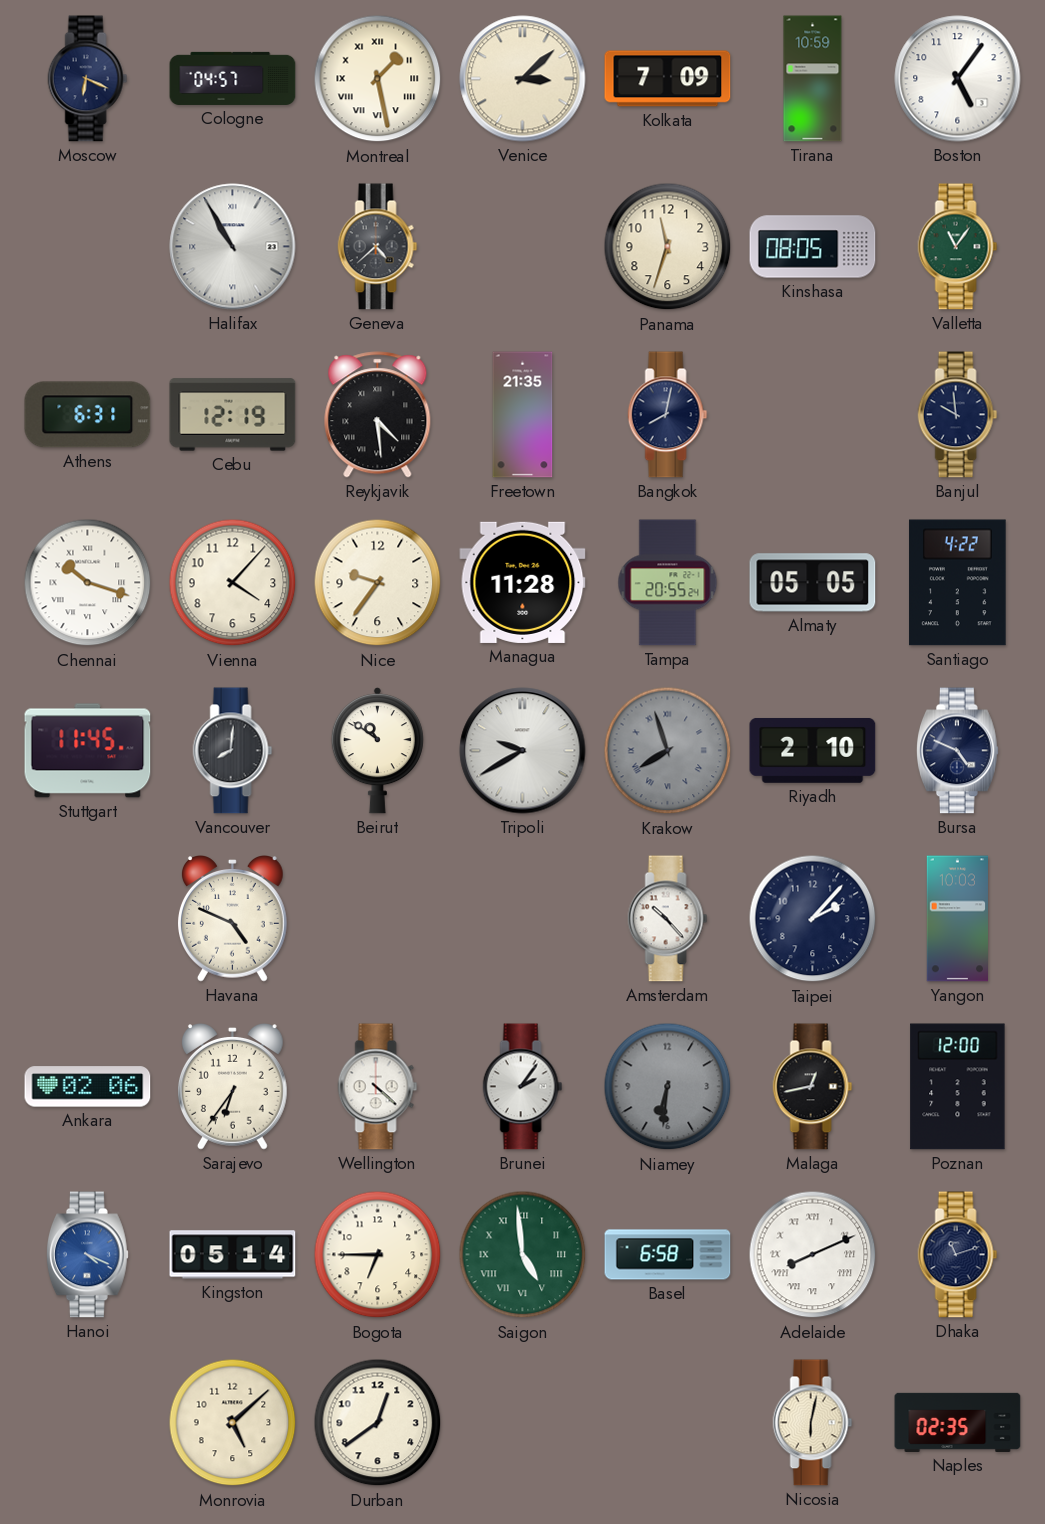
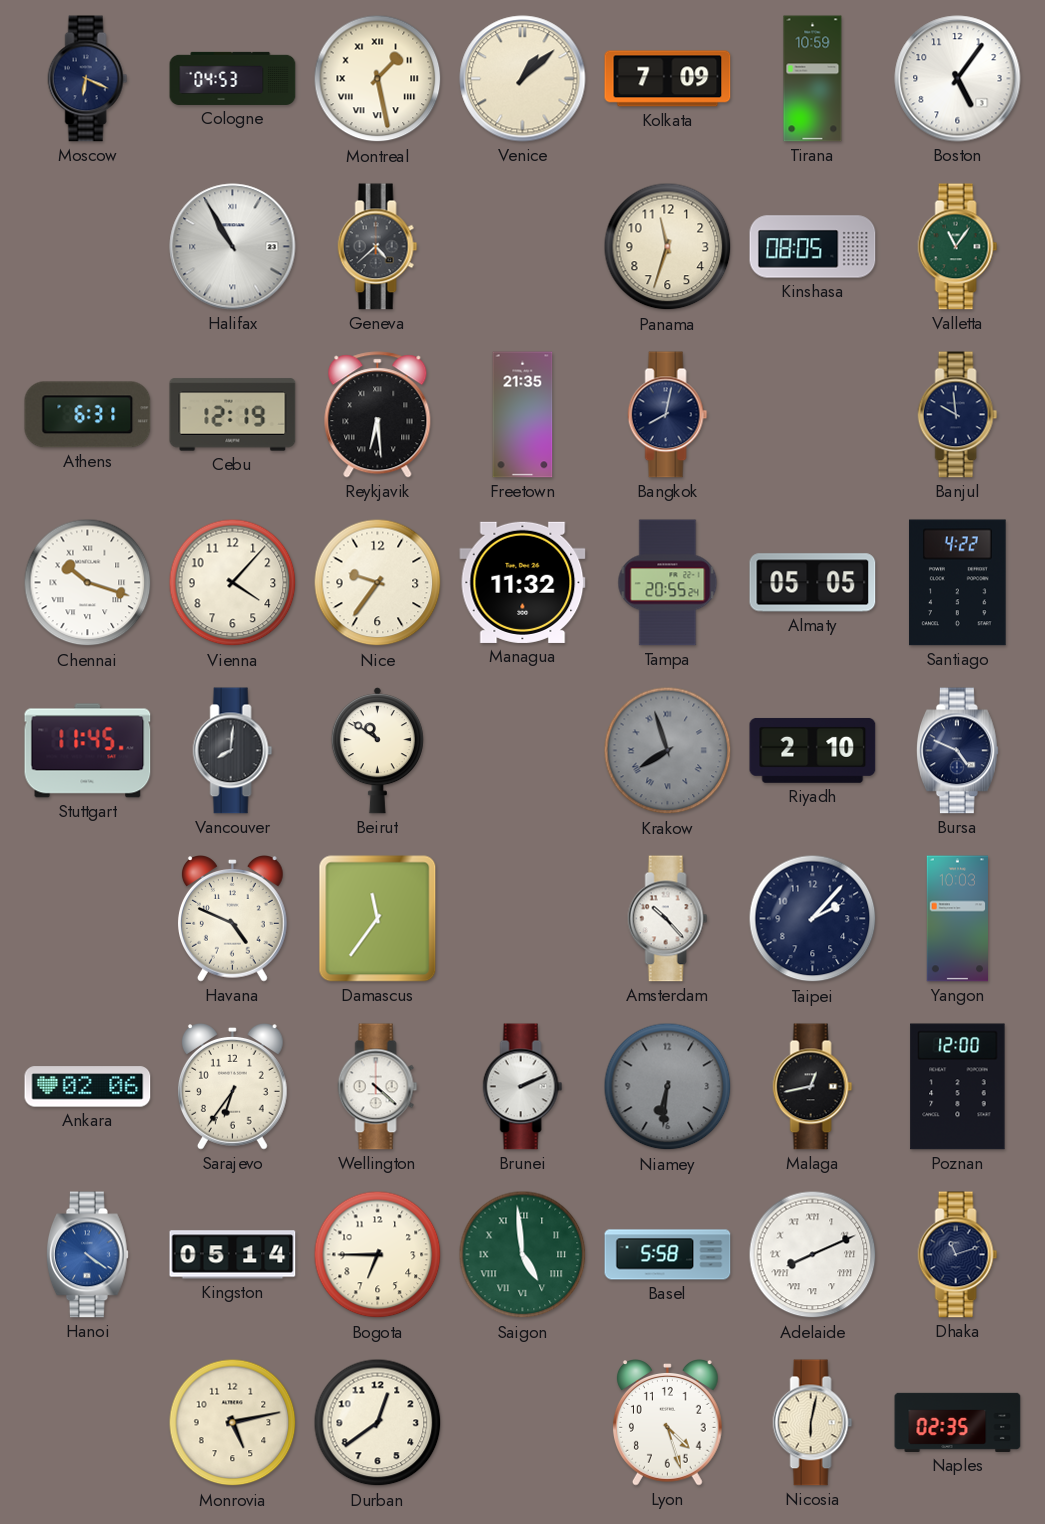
Cologne: 04:57 -> 04:53
Venice: 3:08 -> 1:08
Reykjavik: 4:29 -> 6:29
Managua: 11:28 -> 11:32
Tripoli: 9:40 -> none
Damascus: none -> 11:36
Brunei: 2:06 -> 2:11
Hanoi: 4:19 -> 4:21
Basel: 6:58 -> 5:58
Monrovia: 5:08 -> 5:13
Lyon: none -> 4:27
